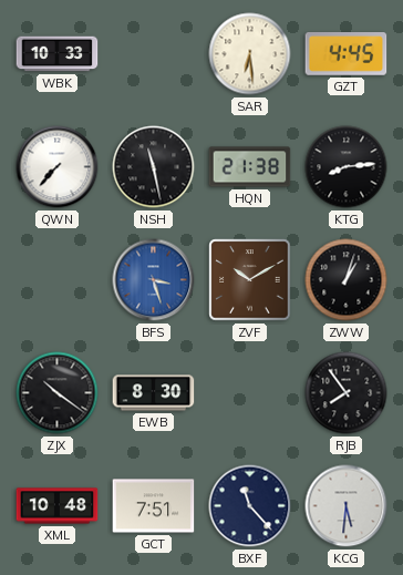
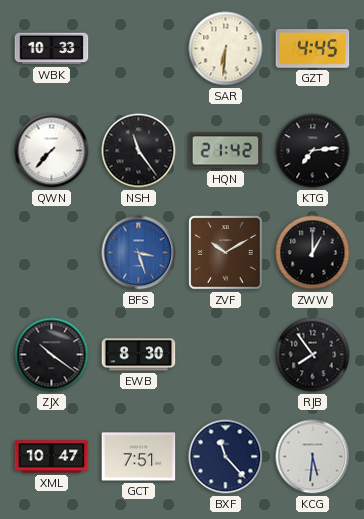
SAR: 6:29 -> 6:31
NSH: 11:28 -> 11:24
HQN: 21:38 -> 21:42
KTG: 8:14 -> 7:14
ZWW: 1:03 -> 1:00
XML: 10:48 -> 10:47
